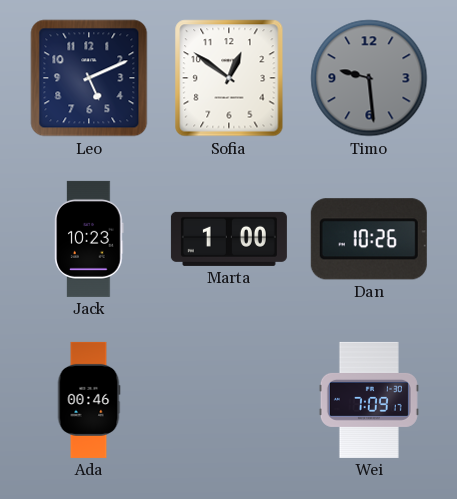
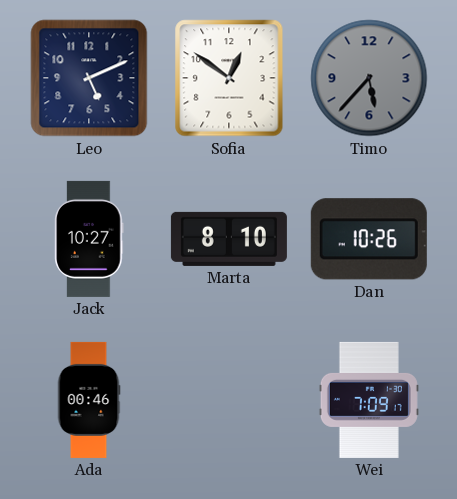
Timo: 9:29 -> 5:37
Jack: 10:23 -> 10:27
Marta: 1:00 -> 8:10
